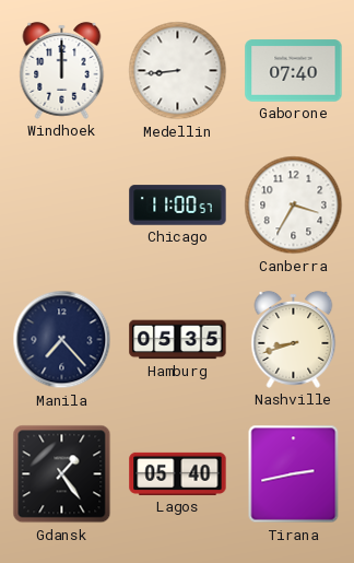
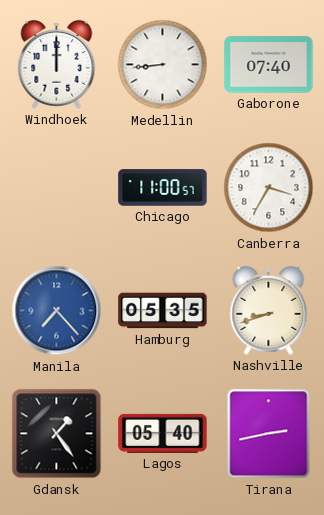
Manila dial: navy -> blue
